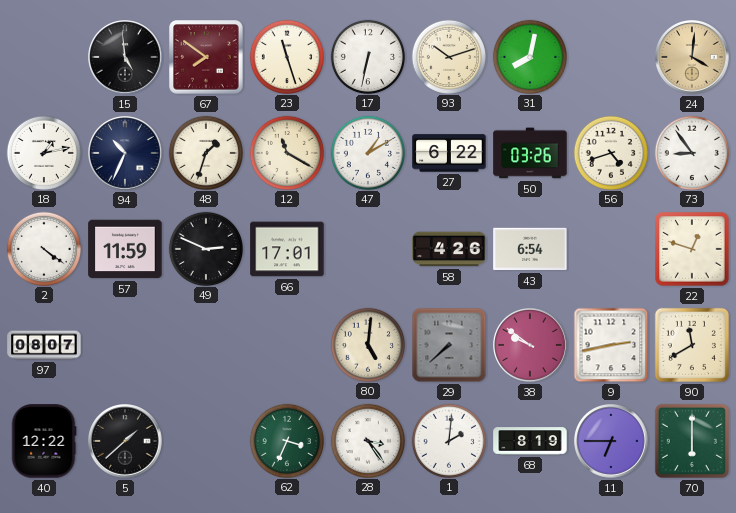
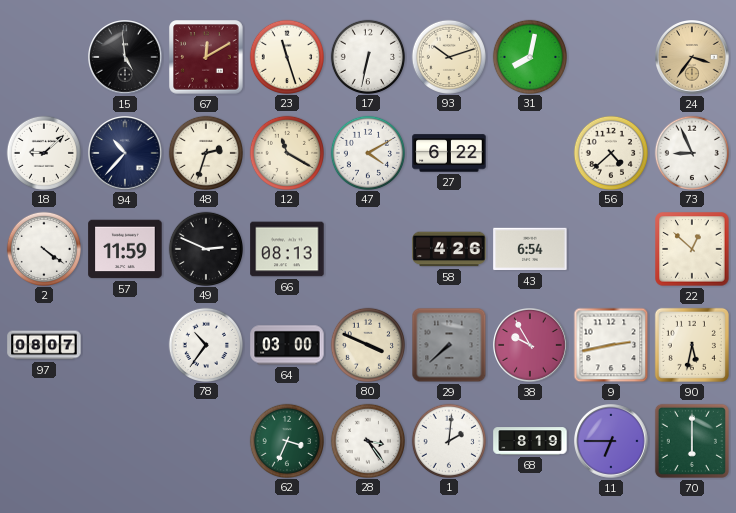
67: 7:51 -> 12:10
24: 4:01 -> 3:36
18: 1:13 -> 9:08
94: 10:34 -> 10:37
48: 1:33 -> 2:33
47: 1:10 -> 4:10
50: 03:26 -> none
56: 4:42 -> 4:38
73: 8:54 -> 8:56
66: 17:01 -> 08:13
22: 12:48 -> 12:52
78: none -> 10:36
64: none -> 03:00
80: 5:01 -> 3:49
38: 9:51 -> 9:55
90: 11:40 -> 5:32
40: 12:22 -> none
5: 1:38 -> none
